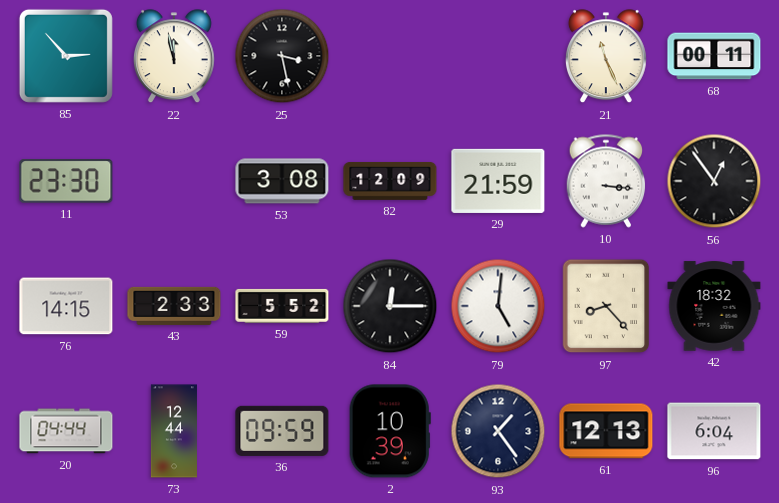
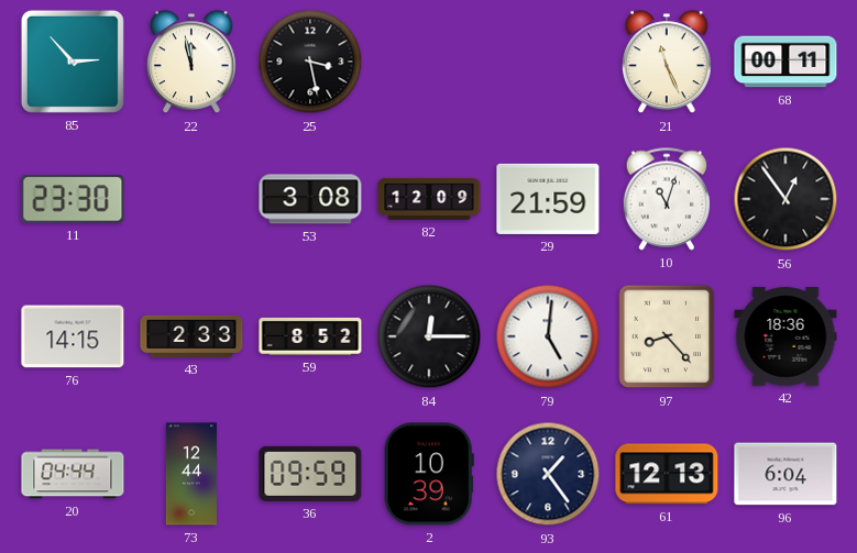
10: 3:16 -> 11:03
59: 5:52 -> 8:52
42: 18:32 -> 18:36
